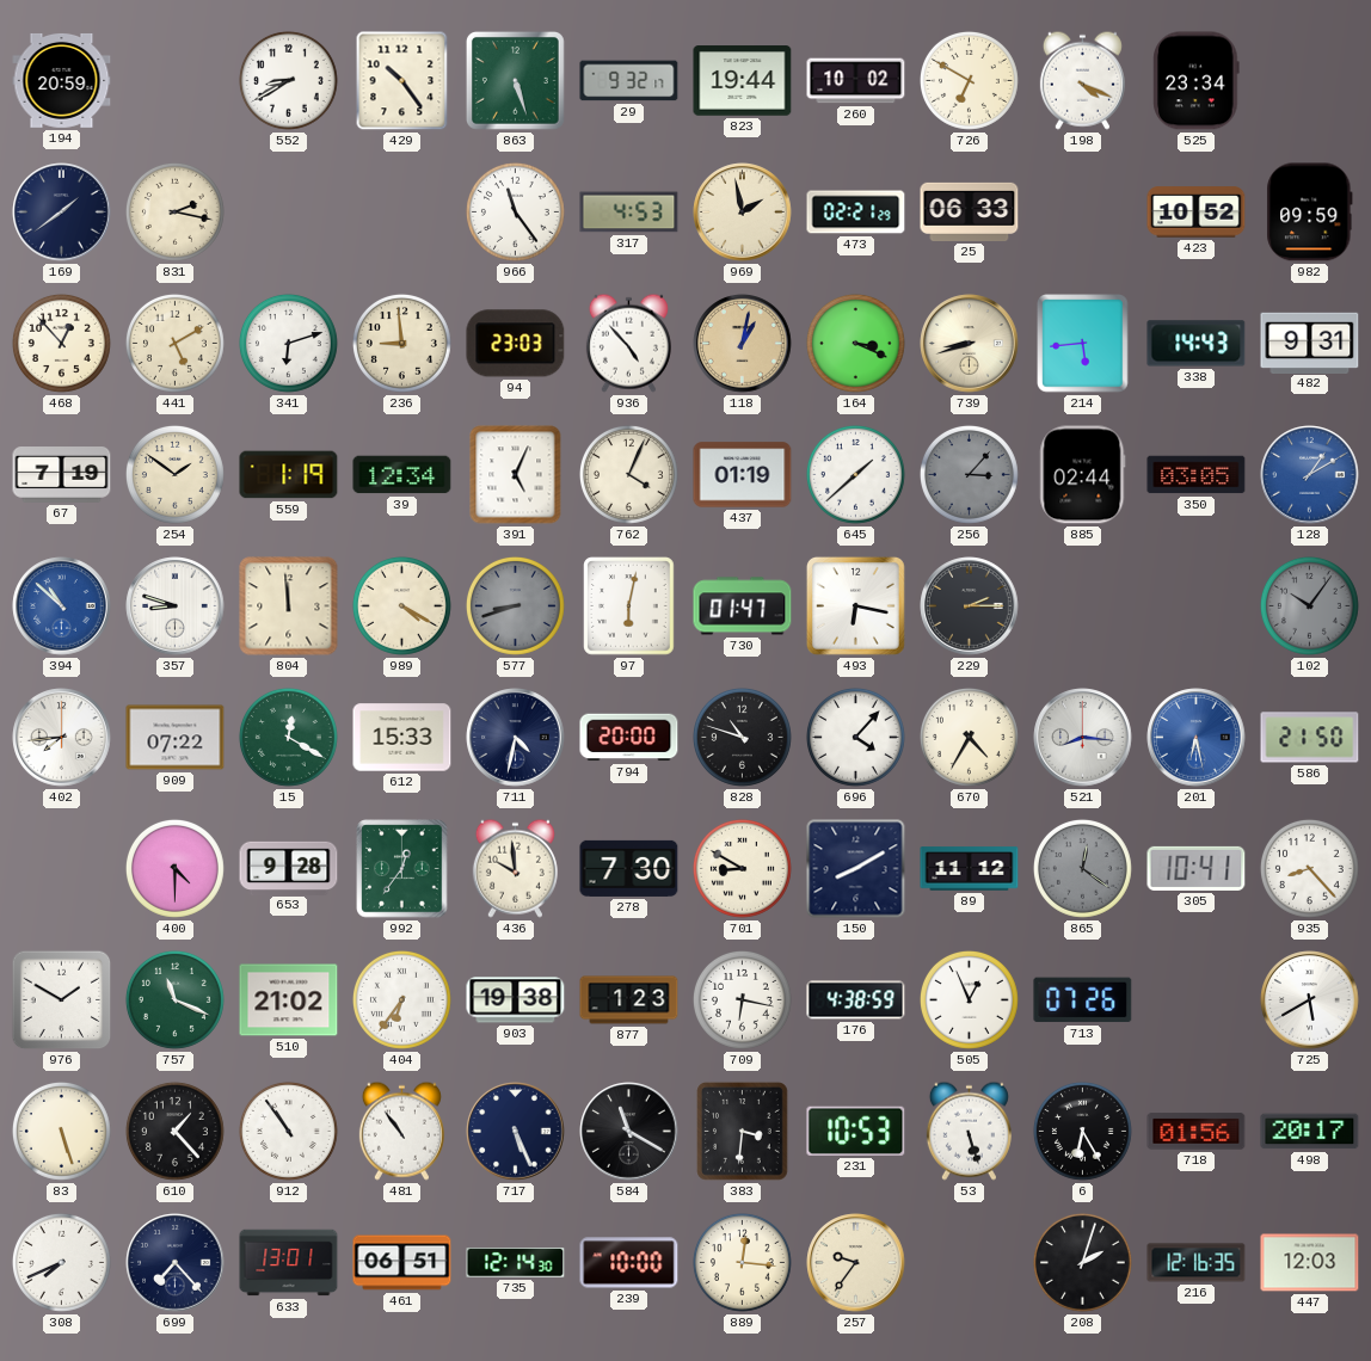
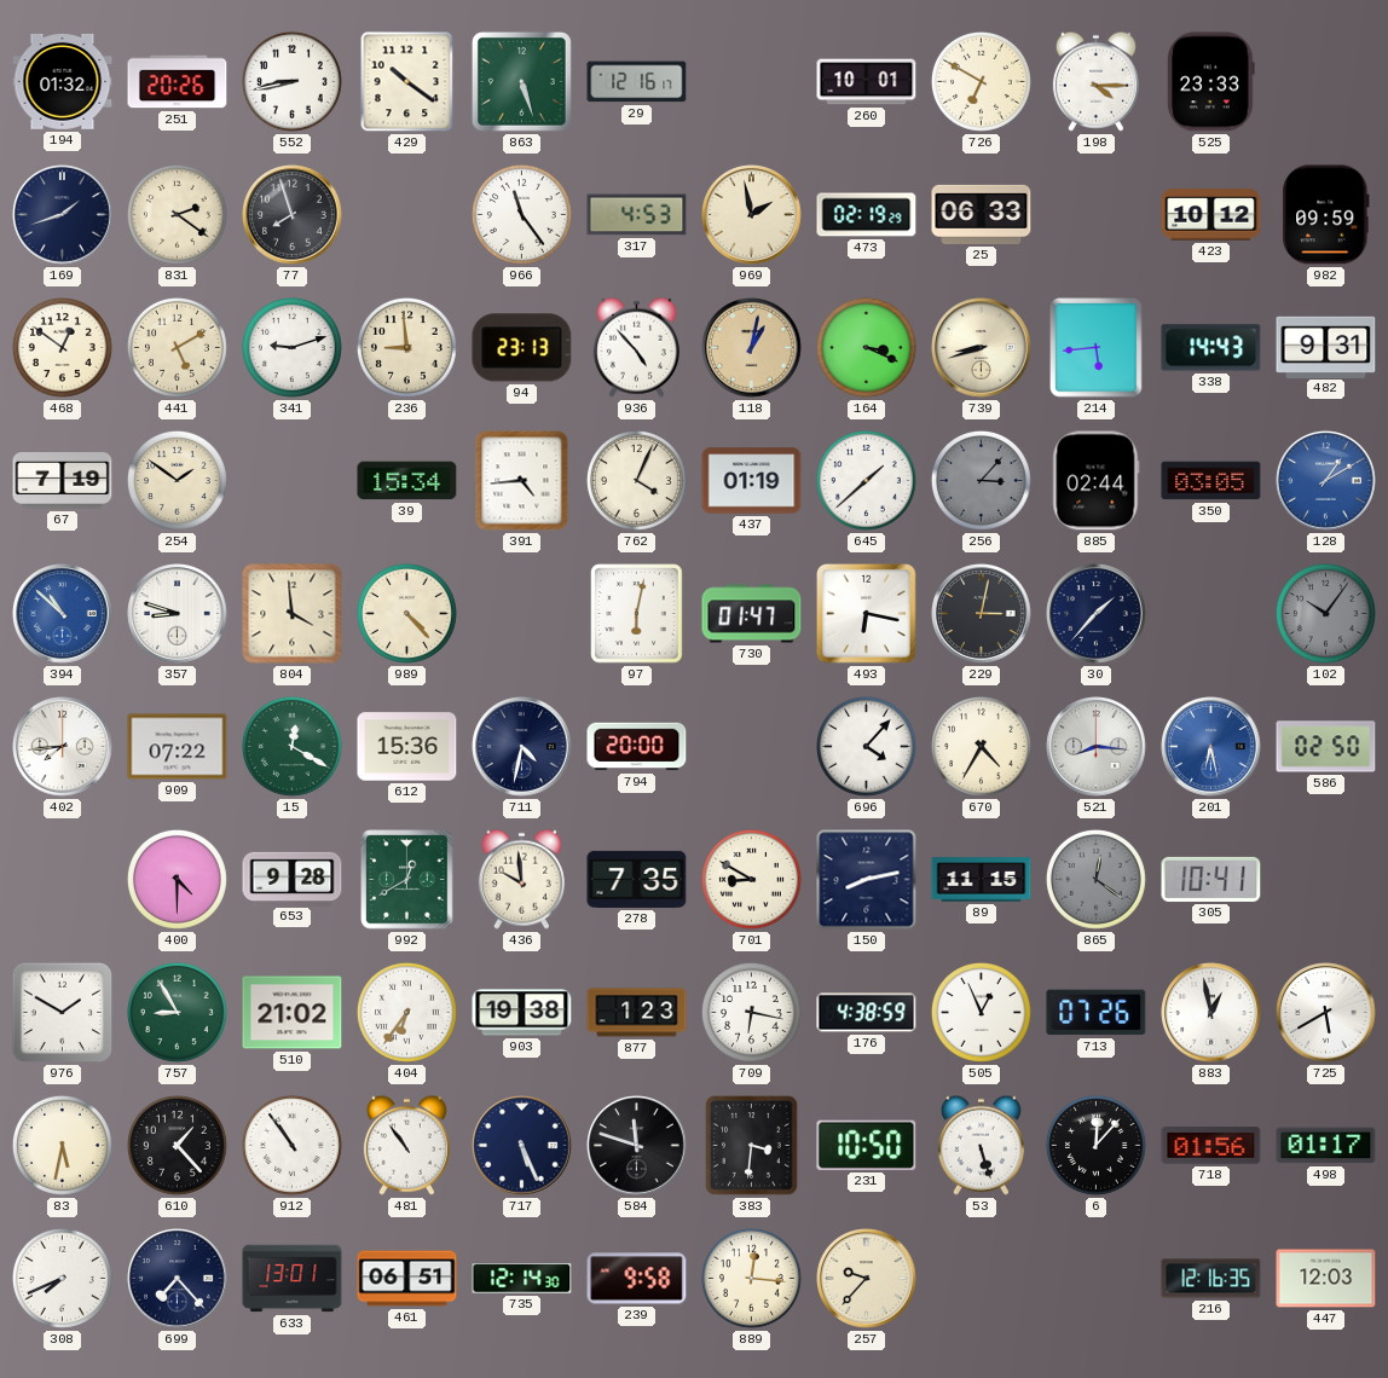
194: 20:59 -> 01:32
251: none -> 20:26
552: 8:40 -> 8:43
429: 10:24 -> 10:21
29: 9:32 -> 12:16
823: 19:44 -> none
260: 10:02 -> 10:01
198: 4:19 -> 4:15
525: 23:34 -> 23:33
169: 1:39 -> 1:42
831: 2:17 -> 2:21
77: none -> 7:57
473: 02:21 -> 02:19
423: 10:52 -> 10:12
468: 12:53 -> 12:51
341: 6:12 -> 9:12
94: 23:03 -> 23:13
559: 1:19 -> none
39: 12:34 -> 15:34
391: 5:04 -> 4:44
804: 11:59 -> 3:59
989: 4:20 -> 4:23
577: 8:42 -> none
229: 2:15 -> 3:02
30: none -> 1:37
612: 15:33 -> 15:36
828: 10:48 -> none
586: 21:50 -> 02:50
992: 12:36 -> 12:40
278: 7:30 -> 7:35
150: 8:10 -> 8:13
89: 11:12 -> 11:15
935: 8:23 -> none
757: 11:19 -> 8:55
883: none -> 12:58
83: 5:27 -> 5:32
584: 11:20 -> 11:48
231: 10:53 -> 10:50
6: 6:25 -> 12:07
498: 20:17 -> 01:17
239: 10:00 -> 9:58
257: 9:36 -> 9:37
208: 2:03 -> none
